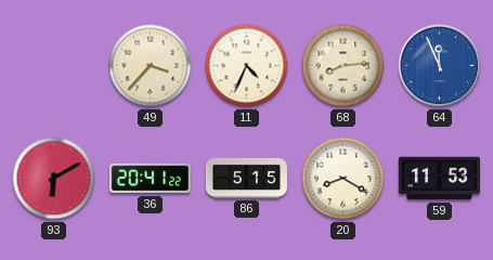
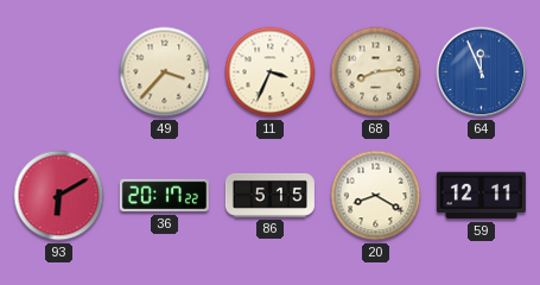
11: 4:34 -> 3:34
36: 20:41 -> 20:17
59: 11:53 -> 12:11
